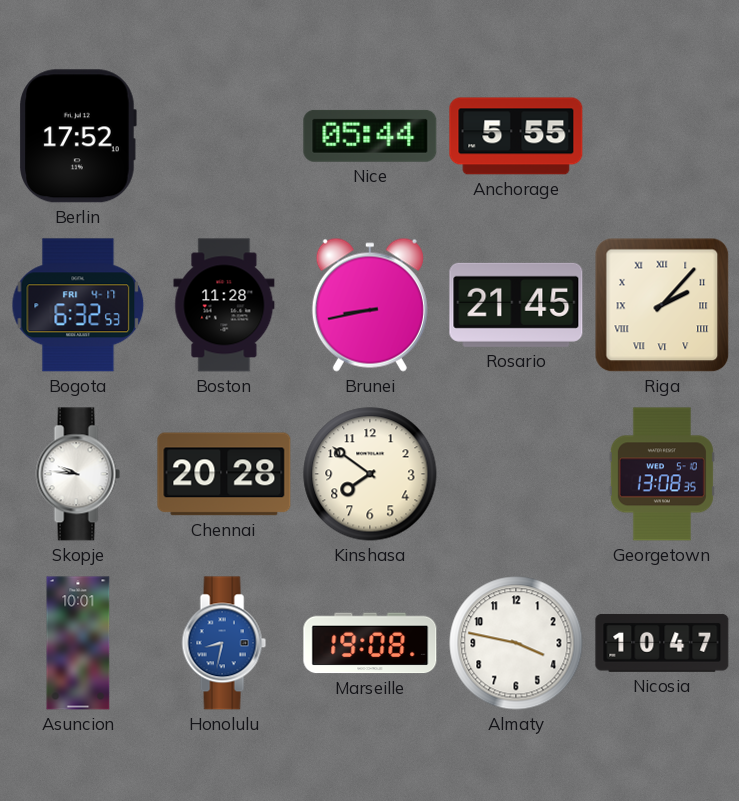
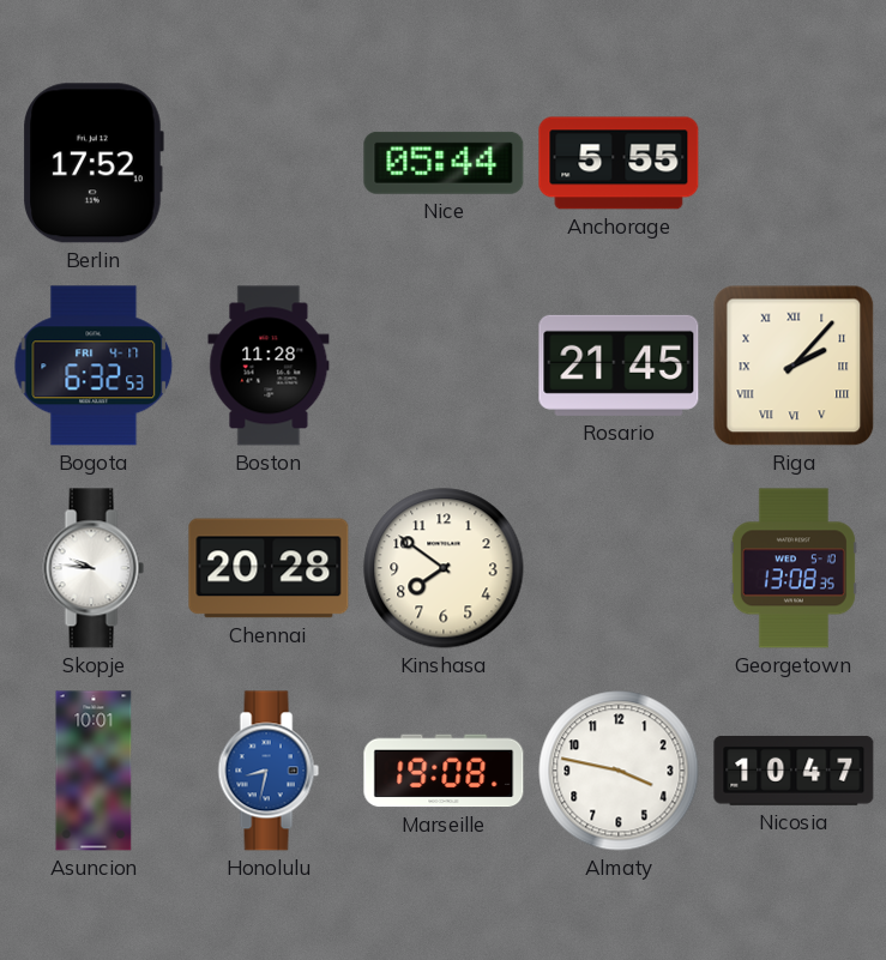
Brunei: 8:43 -> none
